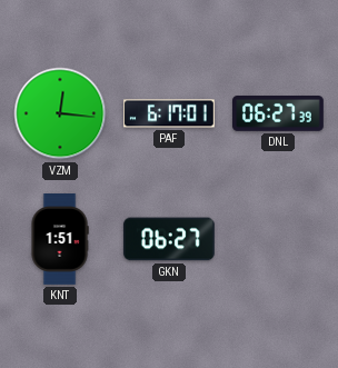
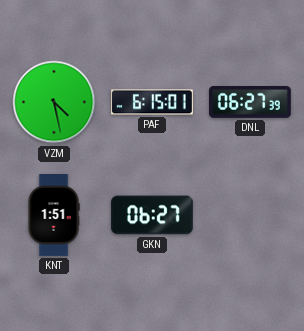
VZM: 12:16 -> 4:28
PAF: 6:17 -> 6:15
